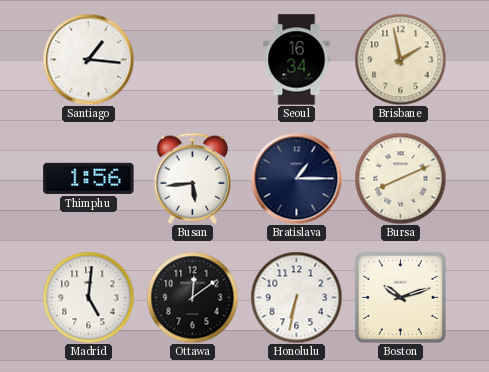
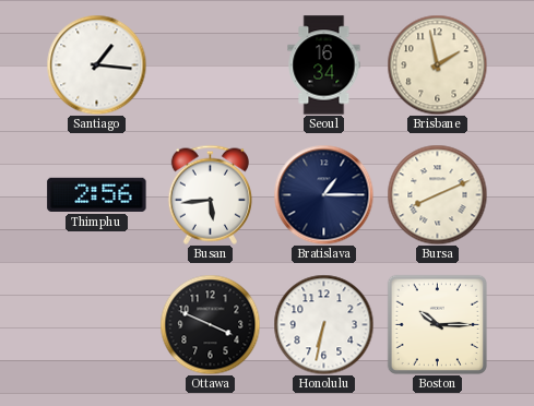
Thimphu: 1:56 -> 2:56
Madrid: 5:01 -> none
Ottawa: 12:09 -> 3:49
Boston: 10:12 -> 10:15
